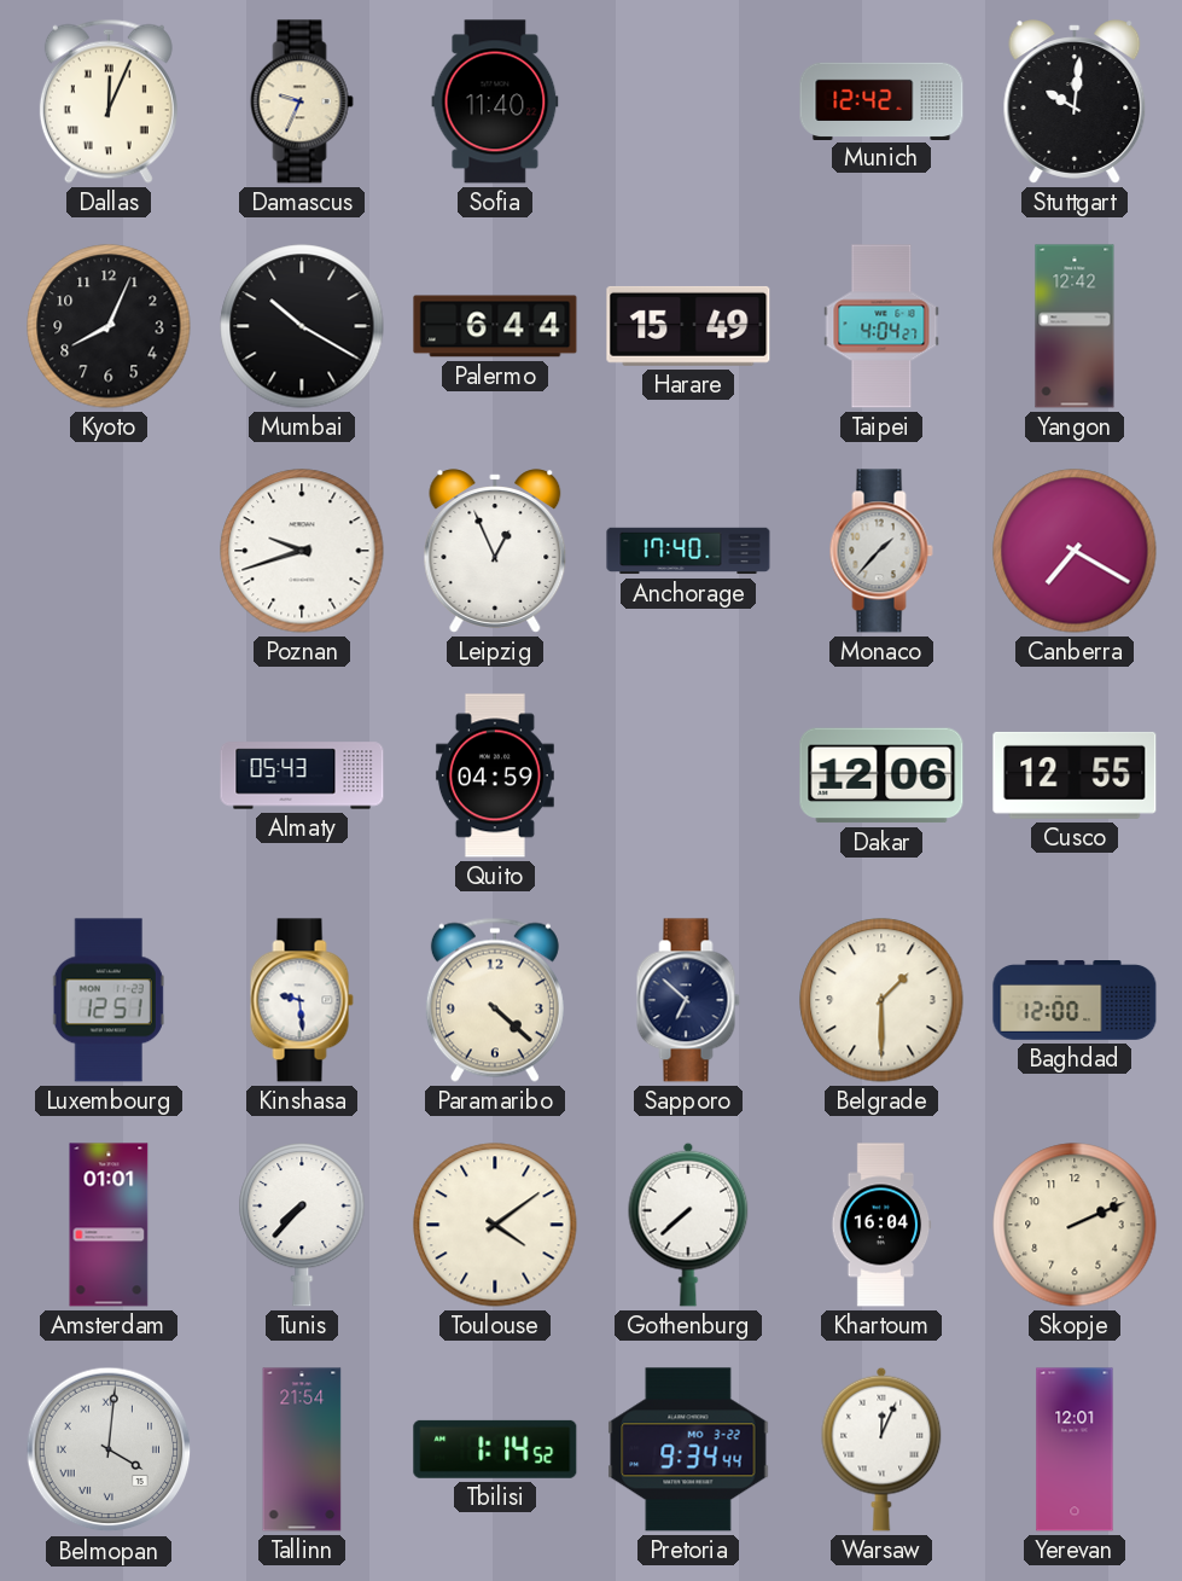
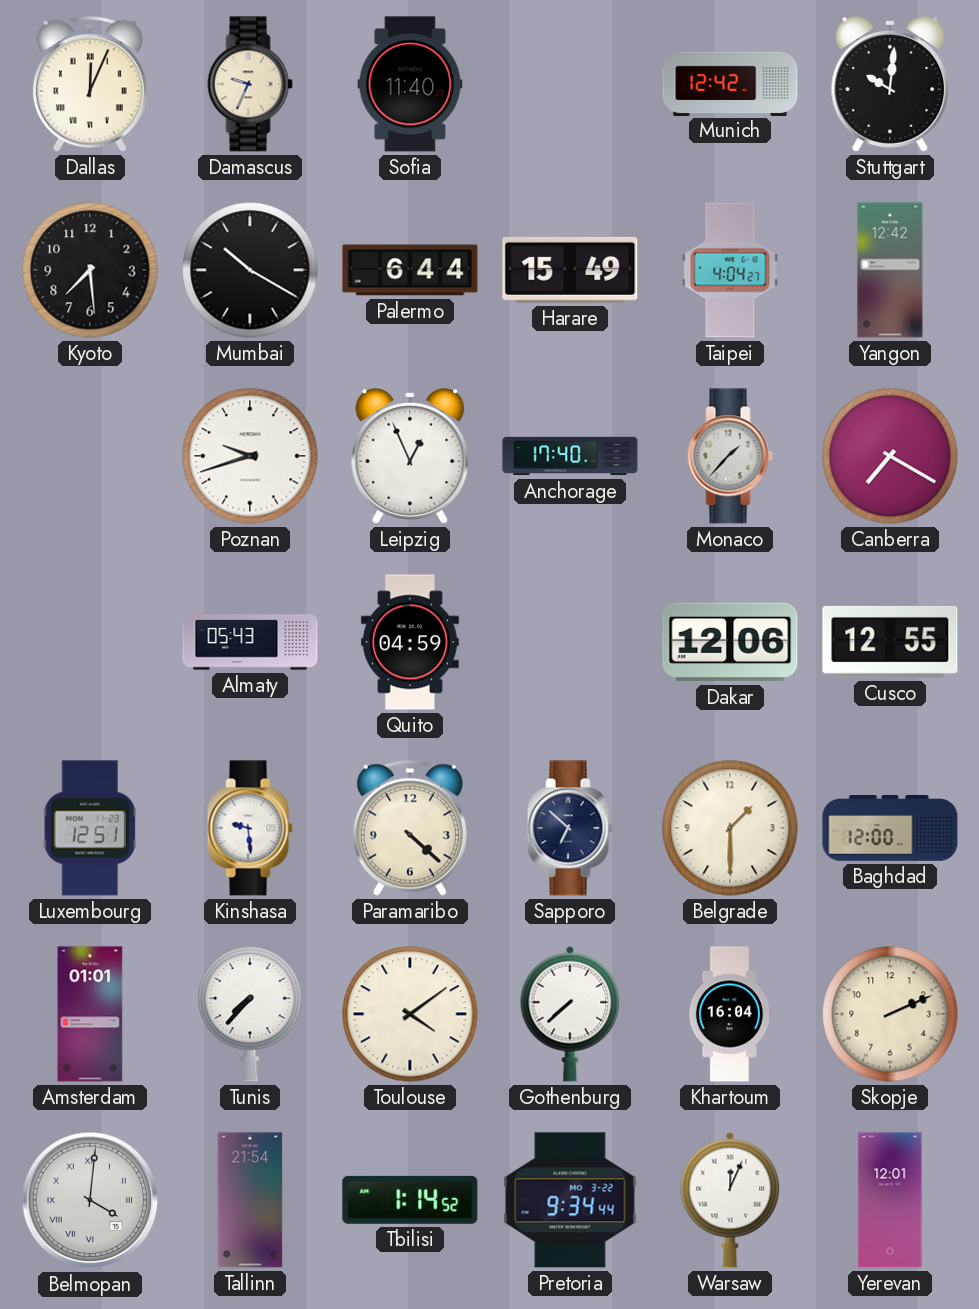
Kyoto: 8:04 -> 7:29
